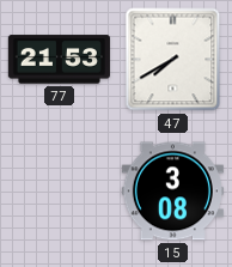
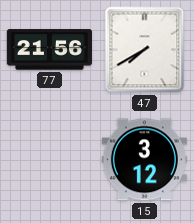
77: 21:53 -> 21:56
15: 3:08 -> 3:12
